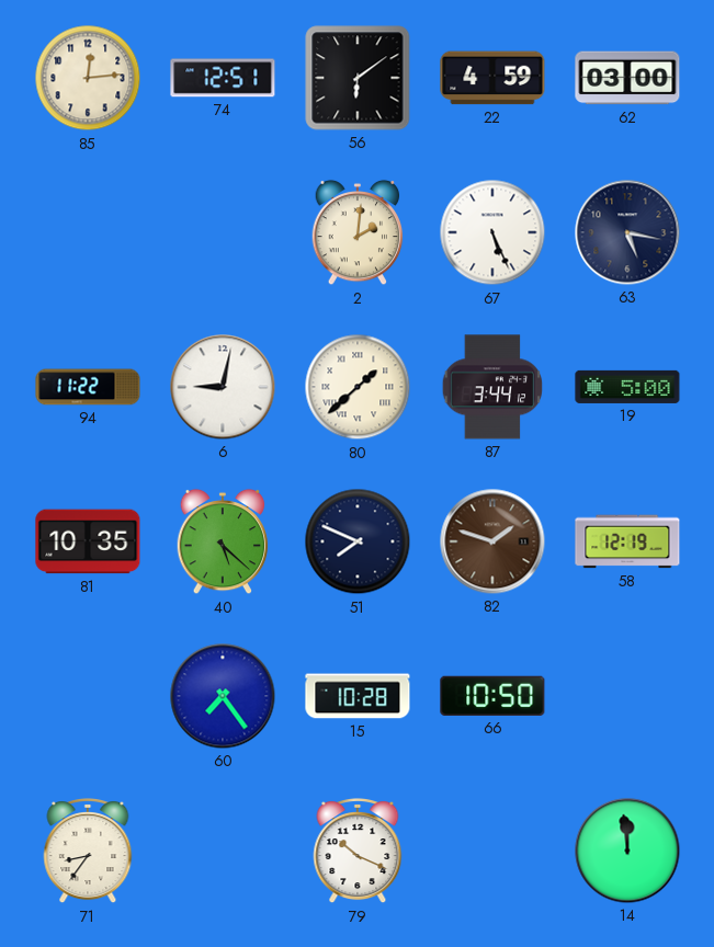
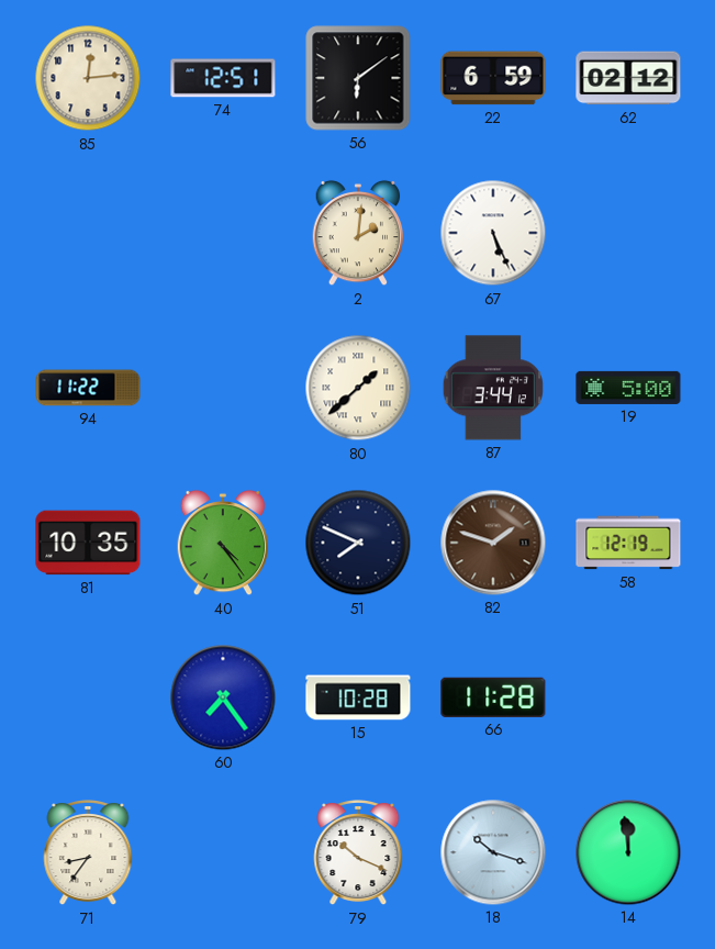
22: 4:59 -> 6:59
62: 03:00 -> 02:12
63: 5:17 -> none
6: 9:02 -> none
40: 5:22 -> 4:24
66: 10:50 -> 11:28
18: none -> 10:18
